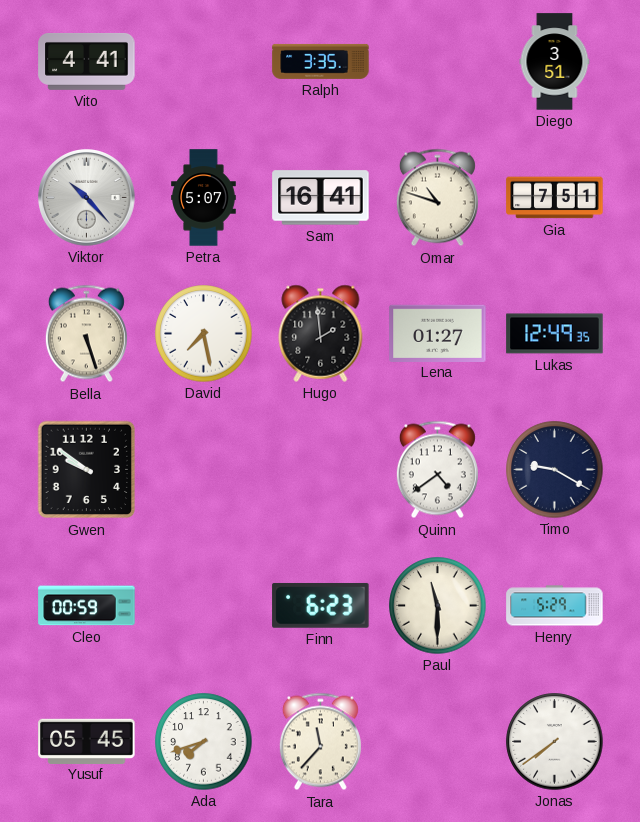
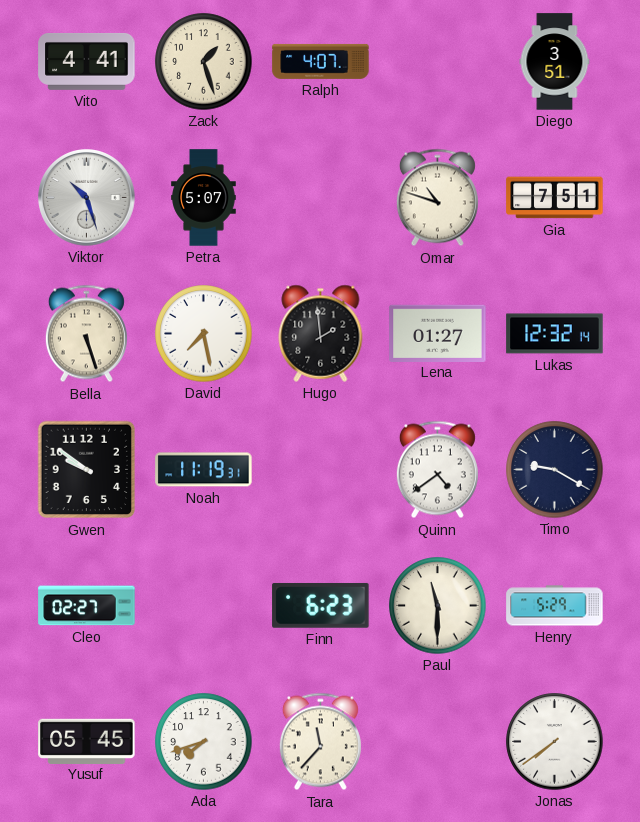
Zack: none -> 1:27
Ralph: 3:35 -> 4:07
Viktor: 10:23 -> 10:27
Sam: 16:41 -> none
Lukas: 12:49 -> 12:32
Noah: none -> 11:19
Cleo: 00:59 -> 02:27
